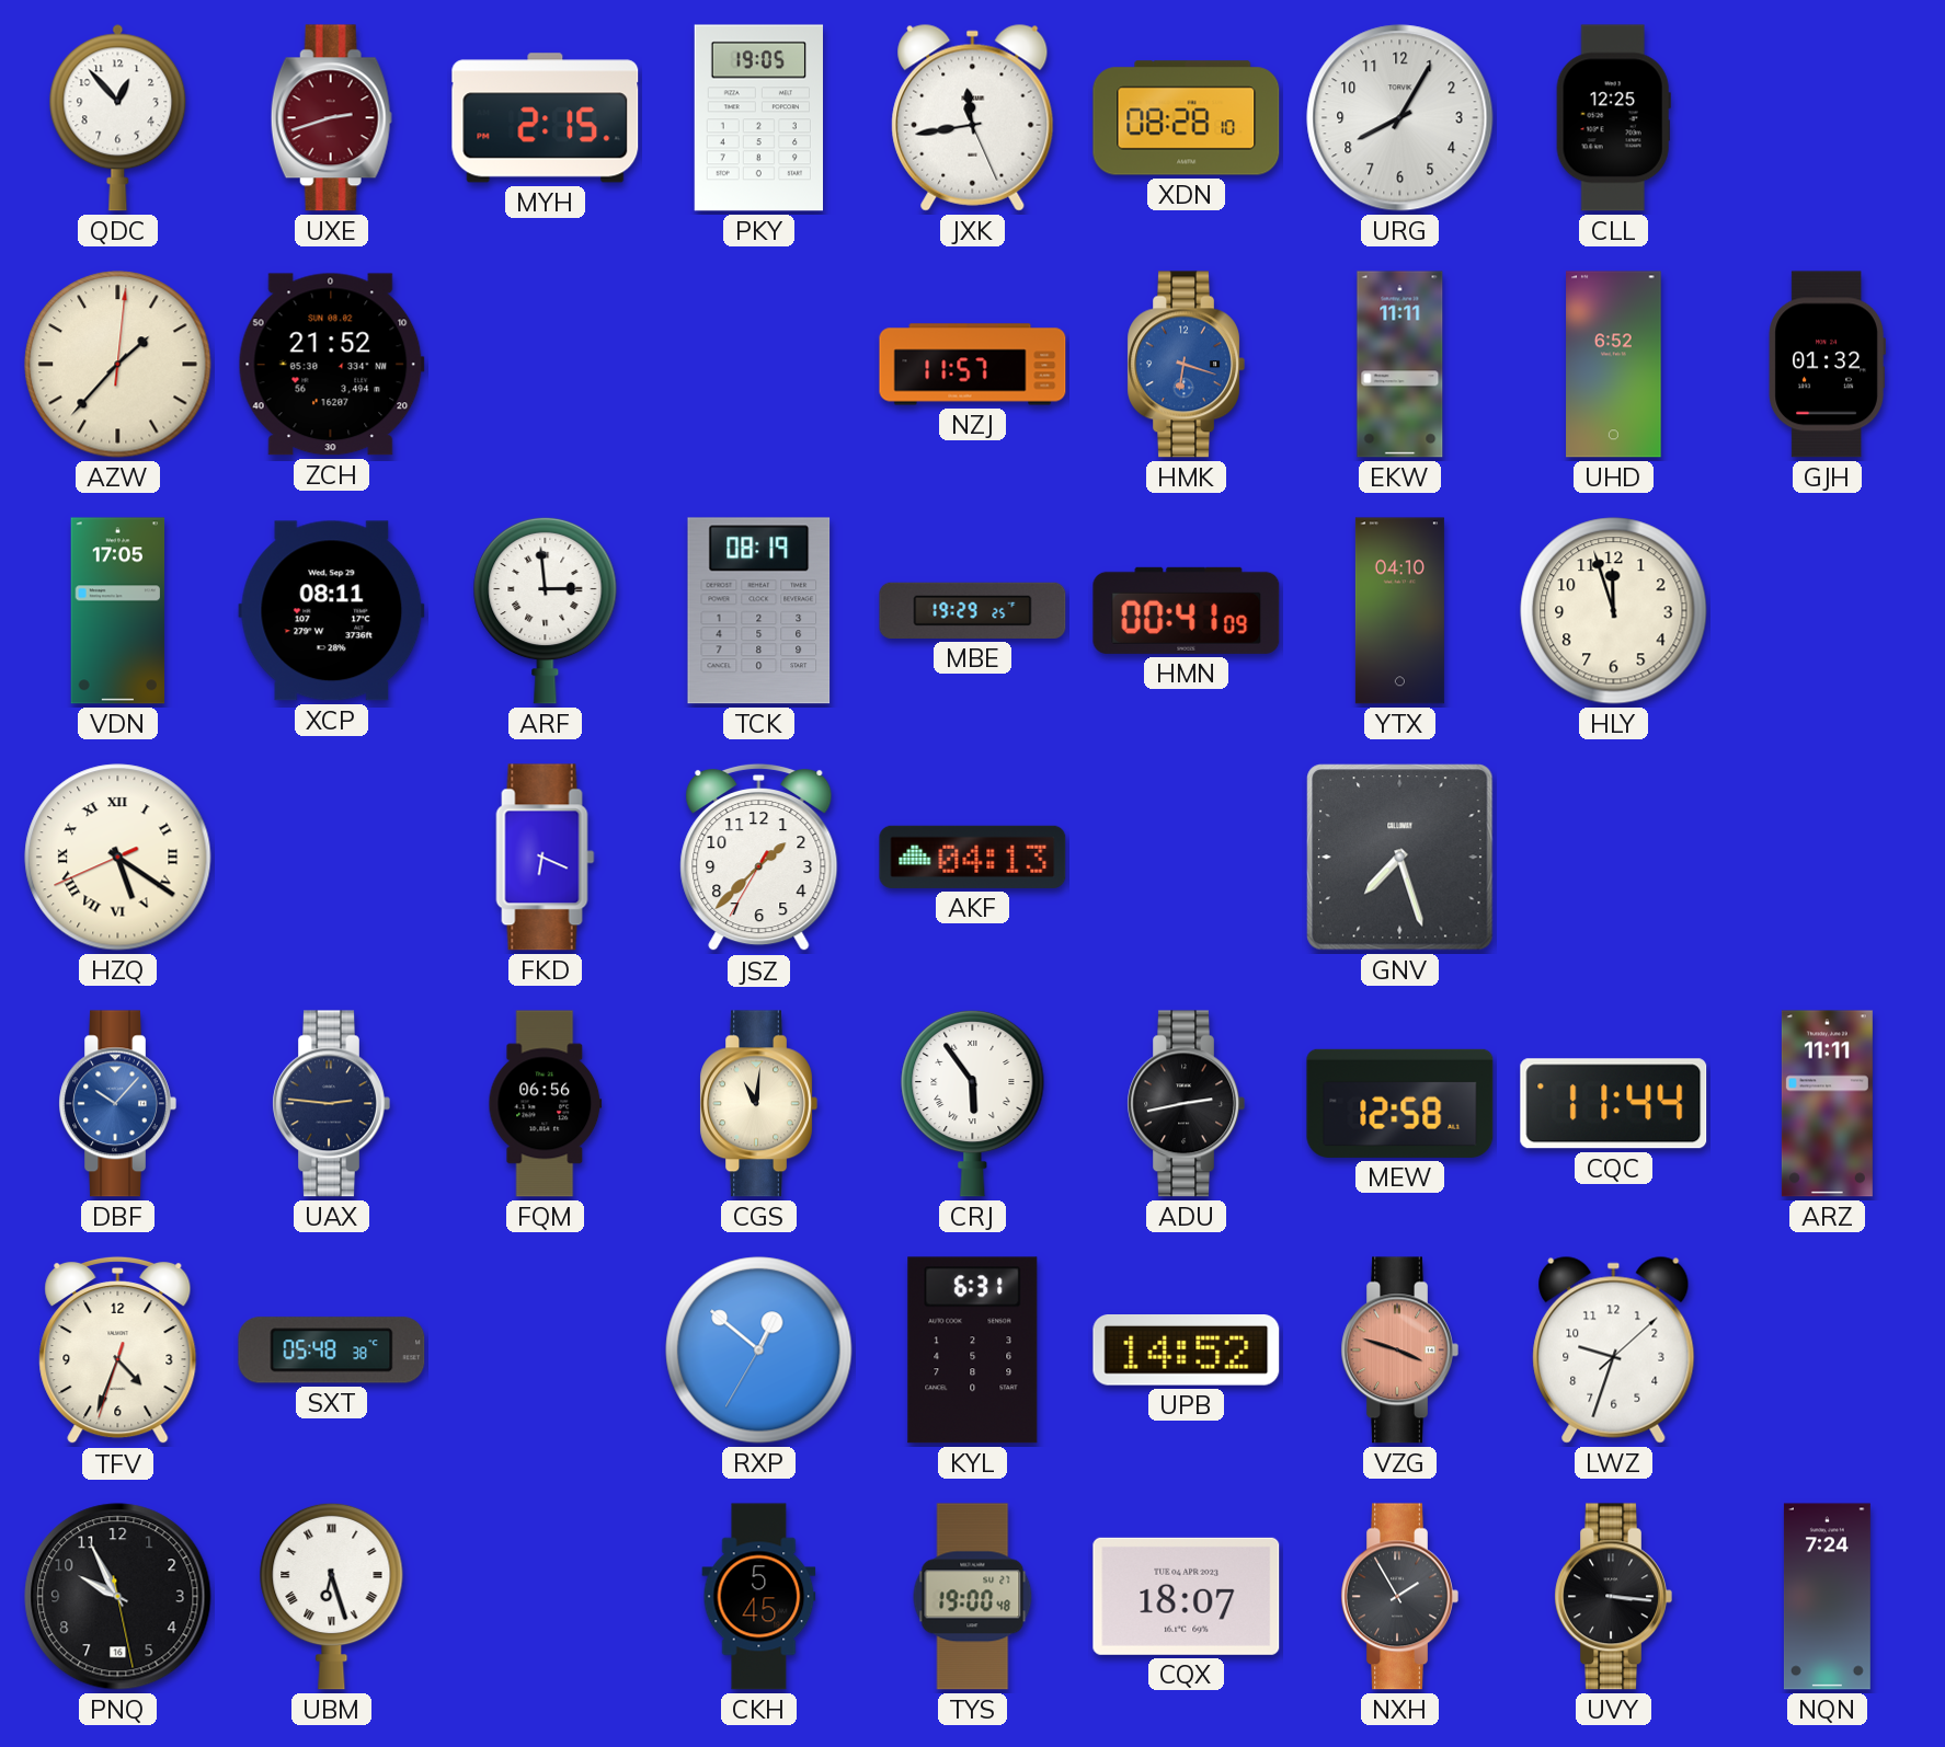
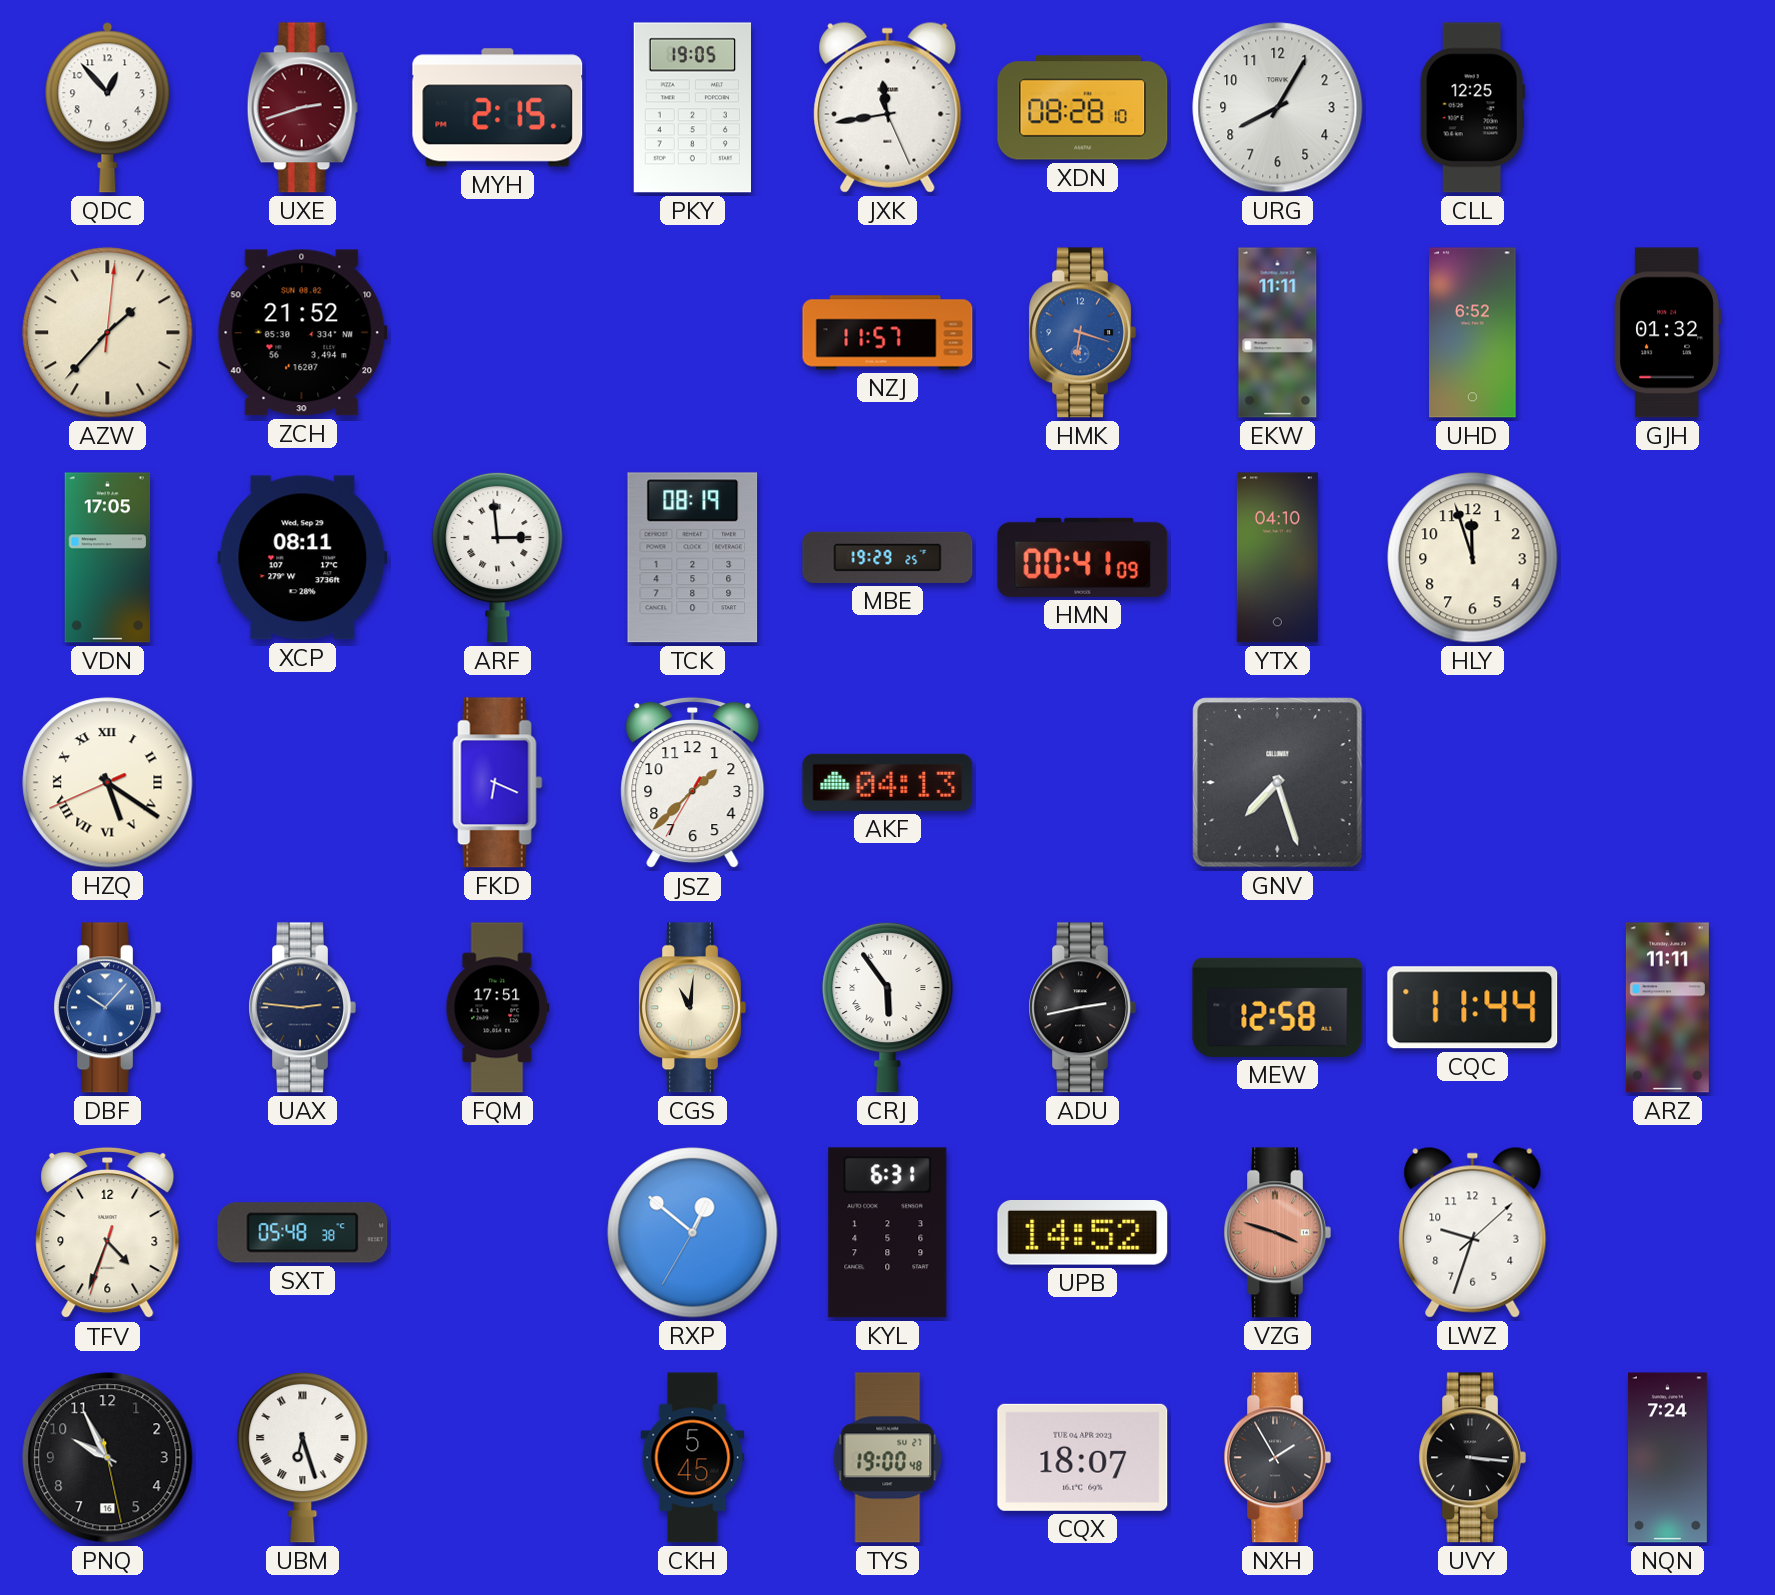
FQM: 06:56 -> 17:51
